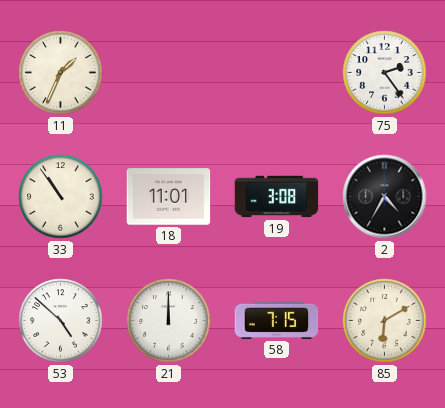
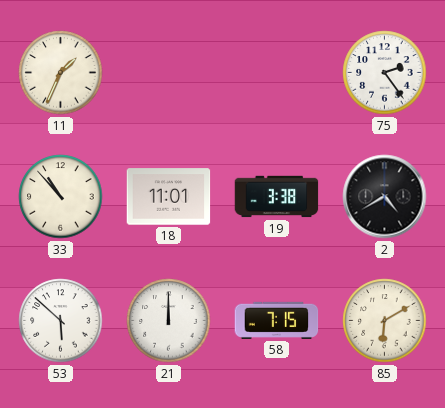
33: 10:54 -> 10:53
19: 3:08 -> 3:38
2: 4:35 -> 4:40
53: 4:52 -> 5:52
